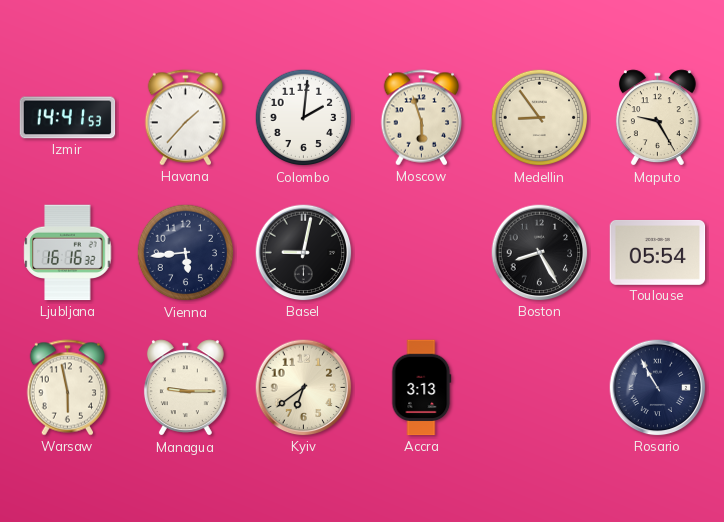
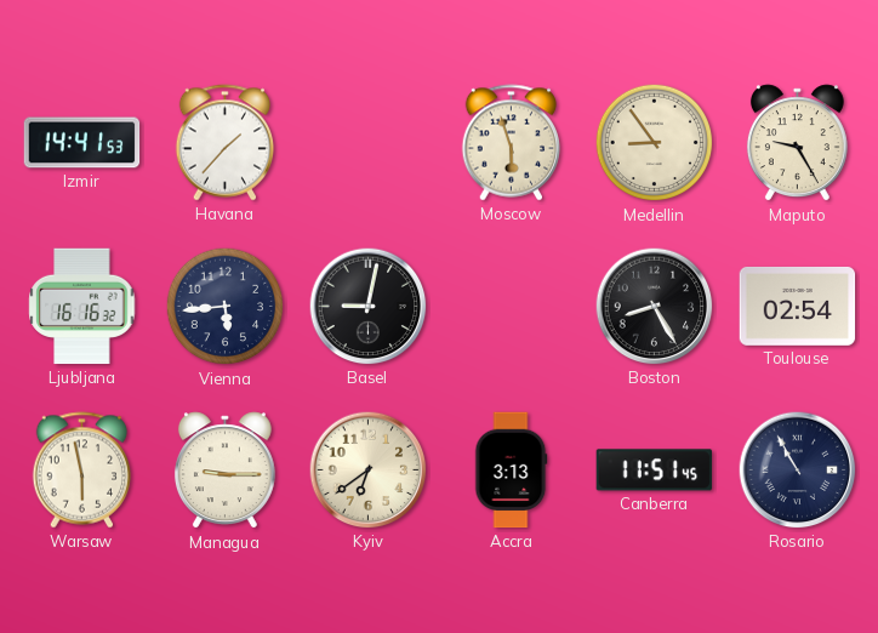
Colombo: 2:01 -> none
Toulouse: 05:54 -> 02:54
Canberra: none -> 11:51
